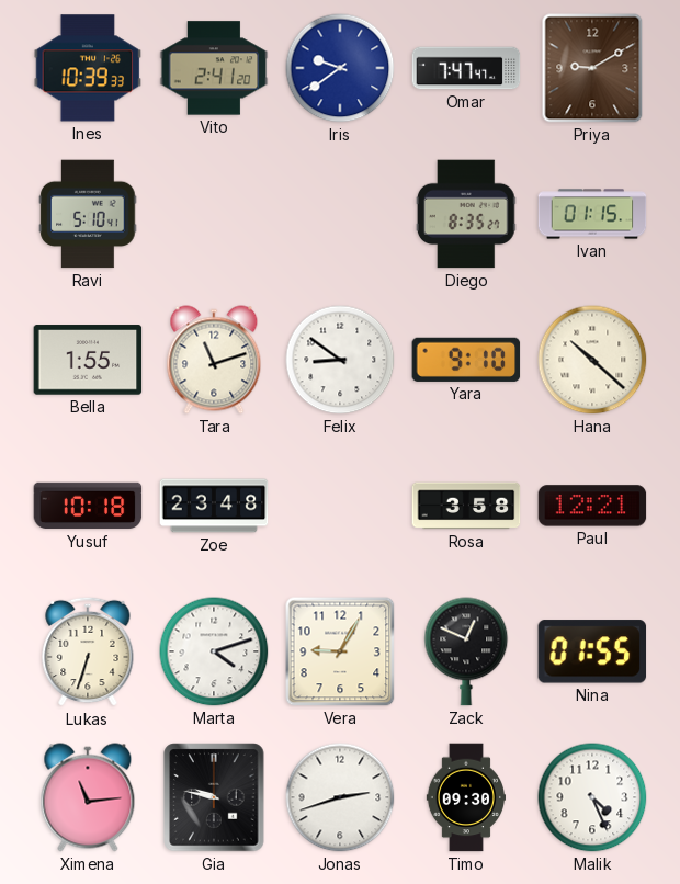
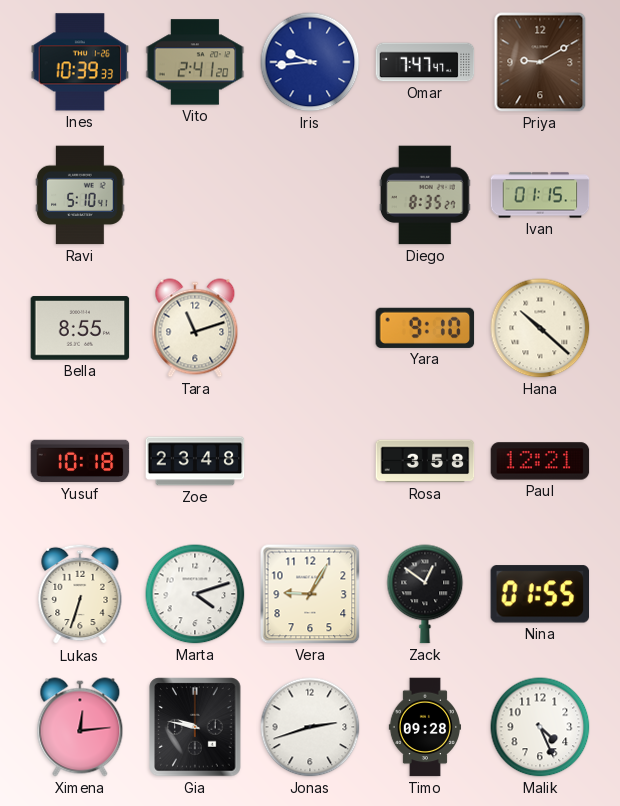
Iris: 9:39 -> 9:44
Bella: 1:55 -> 8:55
Felix: 8:51 -> none
Zack: 12:49 -> 12:51
Ximena: 11:14 -> 12:14
Timo: 09:30 -> 09:28
